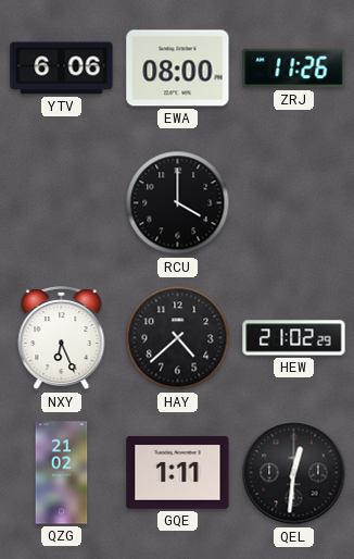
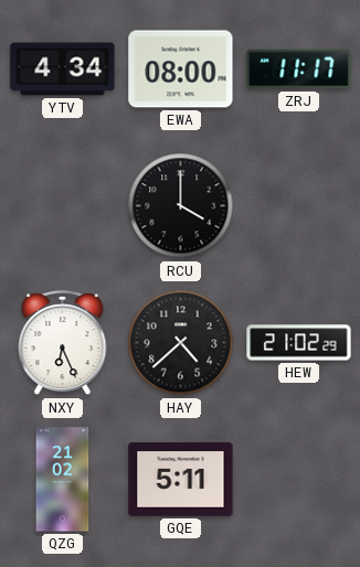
YTV: 6:06 -> 4:34
ZRJ: 11:26 -> 11:17
GQE: 1:11 -> 5:11
QEL: 12:31 -> none
